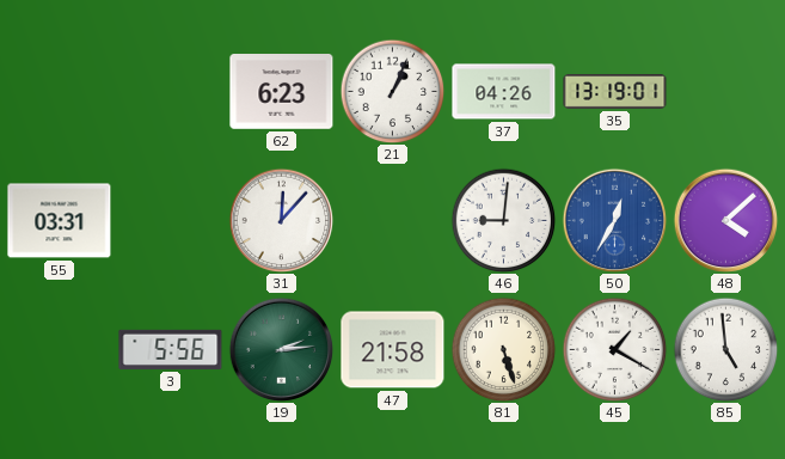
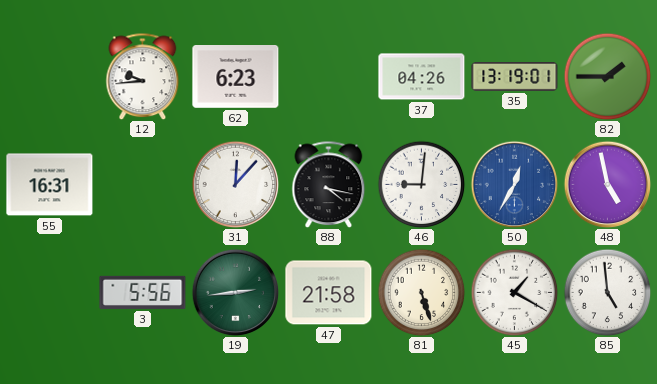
12: none -> 9:44
21: 1:04 -> none
82: none -> 1:45
55: 03:31 -> 16:31
88: none -> 4:17
48: 4:08 -> 4:58
19: 2:14 -> 2:44
